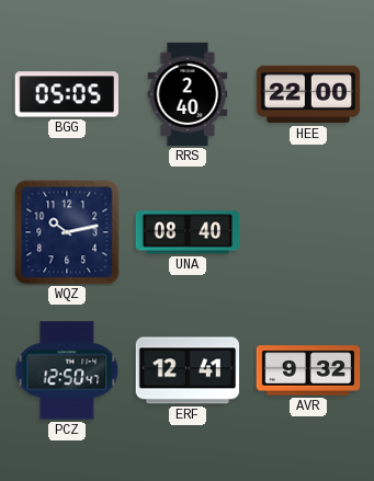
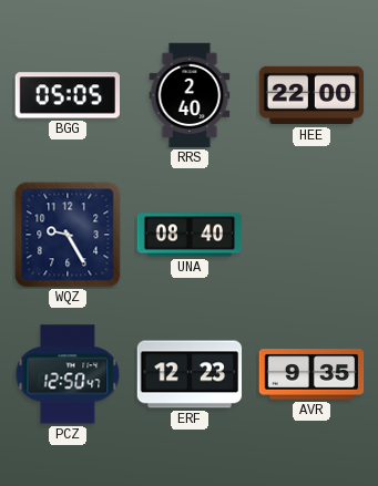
WQZ: 10:13 -> 9:25
ERF: 12:41 -> 12:23
AVR: 9:32 -> 9:35
